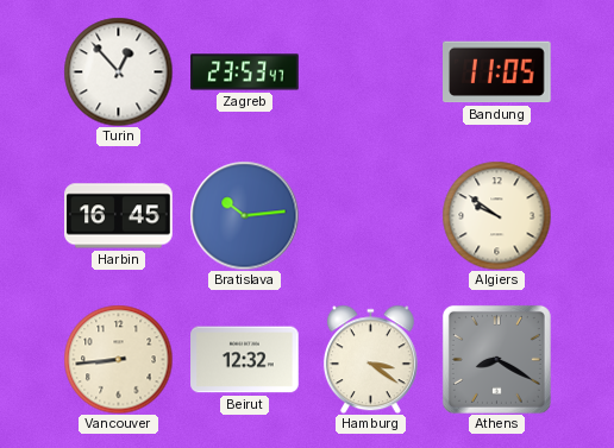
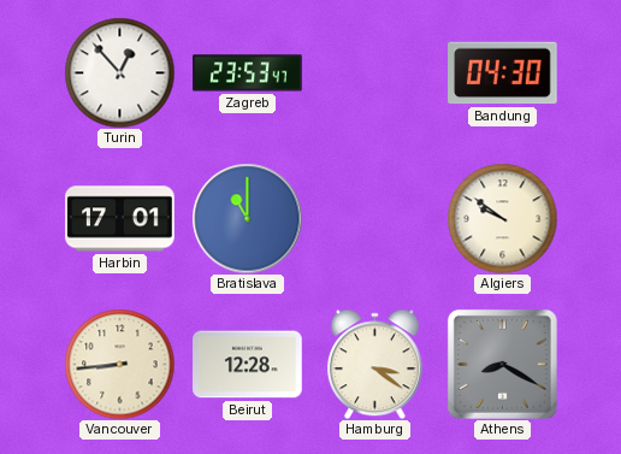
Bandung: 11:05 -> 04:30
Harbin: 16:45 -> 17:01
Bratislava: 10:14 -> 11:00
Beirut: 12:32 -> 12:28
